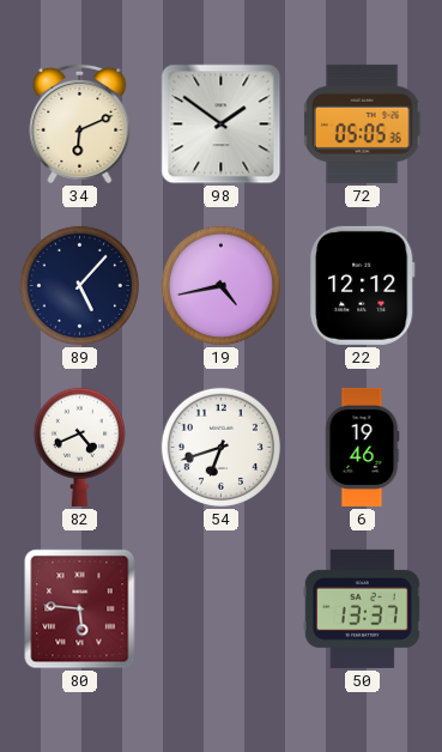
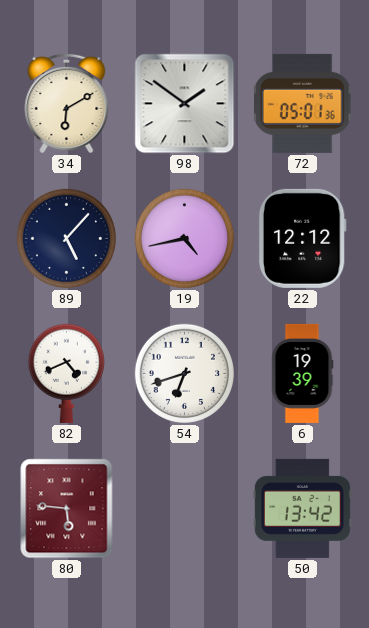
34: 6:11 -> 6:10
72: 05:05 -> 05:01
6: 19:46 -> 19:39
50: 13:37 -> 13:42
